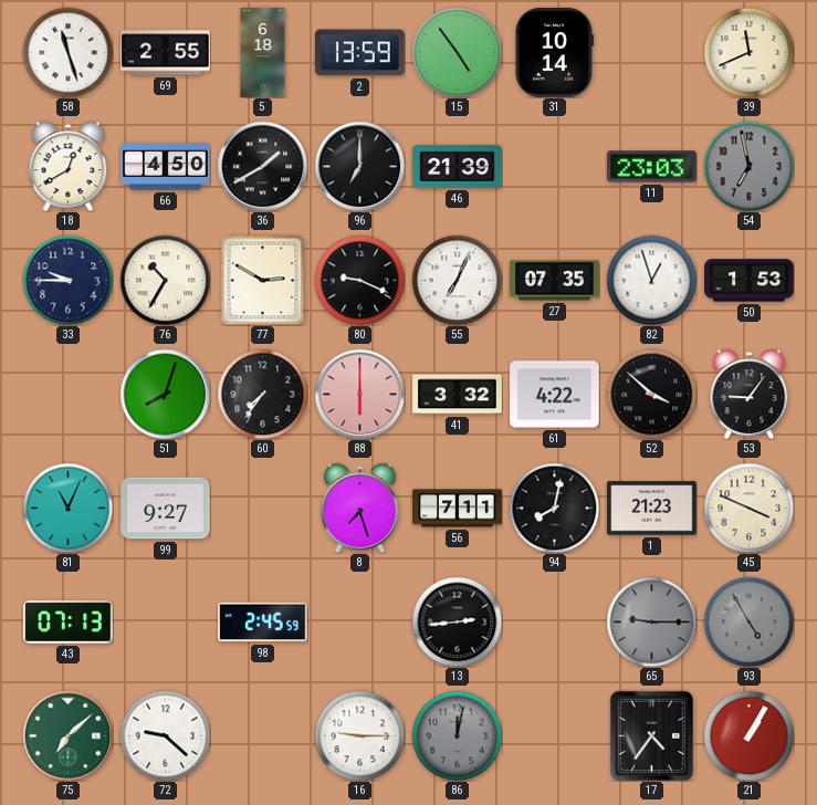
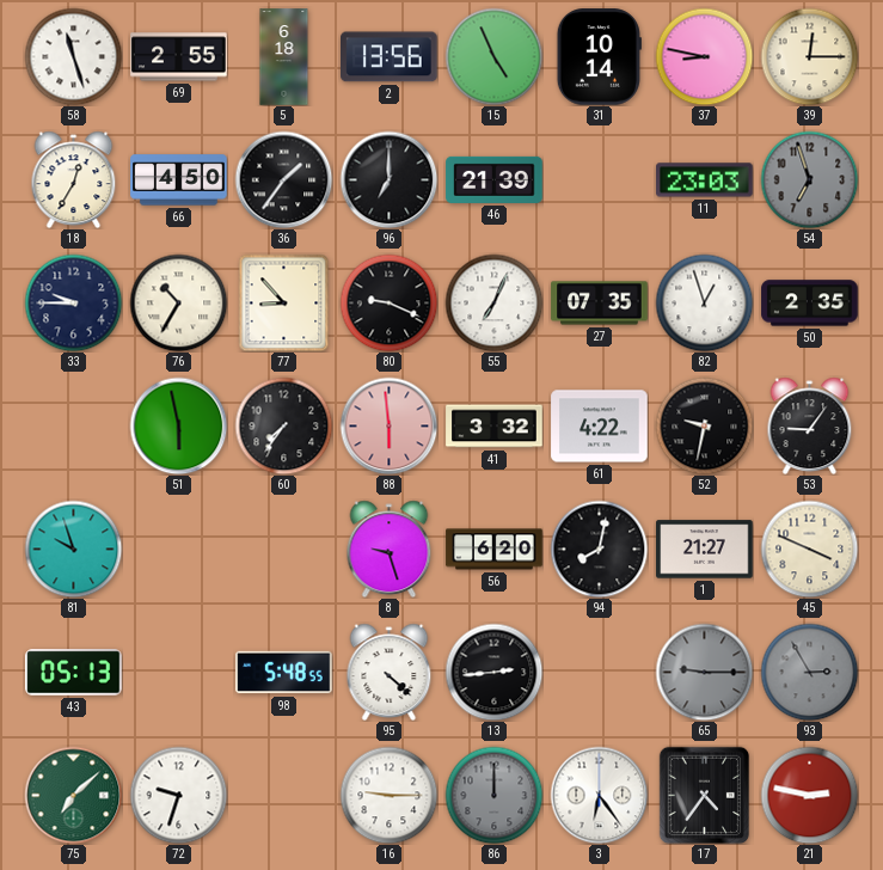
2: 13:59 -> 13:56
15: 4:54 -> 4:56
37: none -> 8:47
39: 11:41 -> 12:15
18: 12:40 -> 12:35
36: 1:40 -> 1:36
54: 6:58 -> 6:57
77: 2:50 -> 8:53
50: 1:53 -> 2:35
51: 8:03 -> 5:58
88: 6:00 -> 5:59
52: 3:52 -> 9:32
81: 11:04 -> 9:57
99: 9:27 -> none
8: 7:27 -> 9:27
56: 7:11 -> 6:20
1: 21:23 -> 21:27
43: 07:13 -> 05:13
98: 2:45 -> 5:48
95: none -> 4:22
93: 4:55 -> 2:55
72: 9:22 -> 9:33
86: 12:02 -> 12:00
3: none -> 6:24
21: 1:05 -> 2:47
